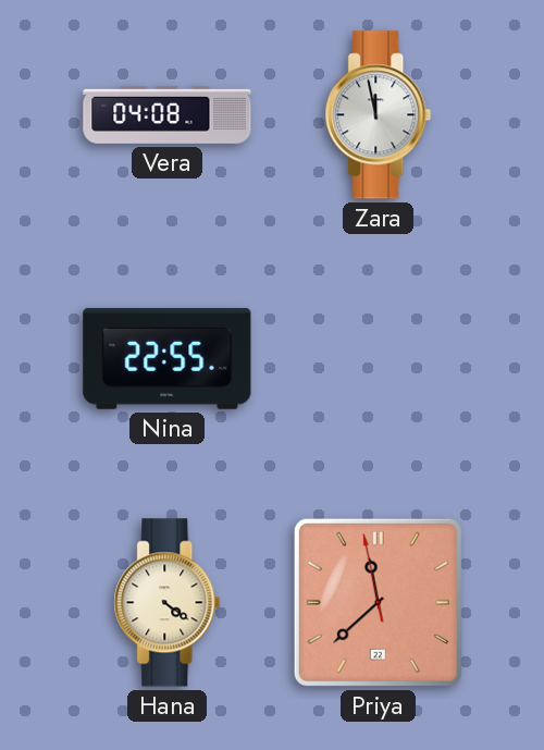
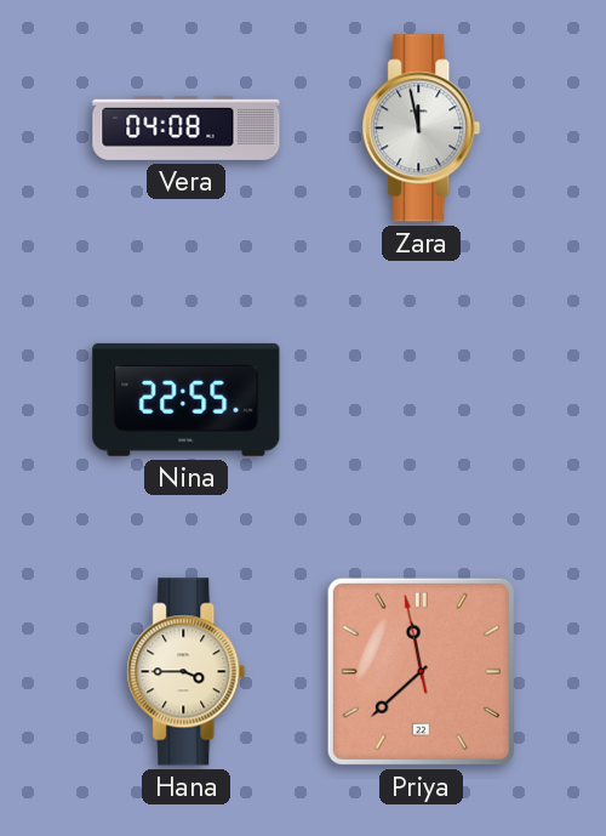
Hana: 4:21 -> 3:45
